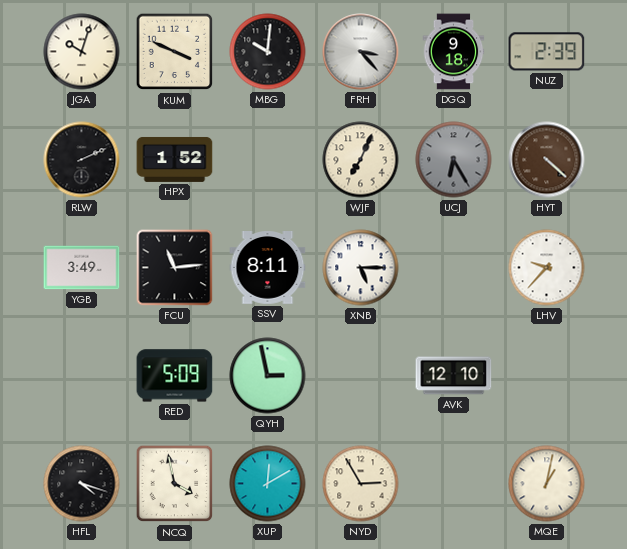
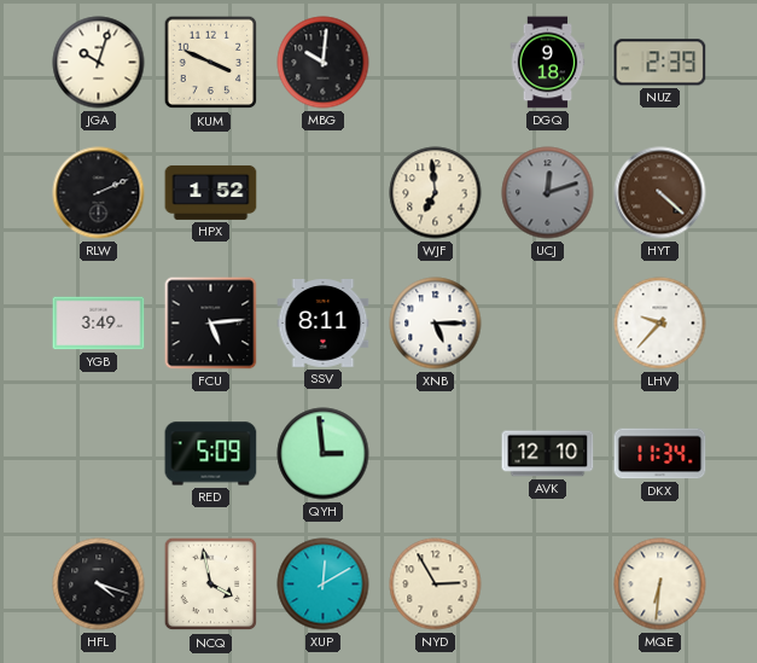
FRH: 3:23 -> none
WJF: 7:04 -> 6:59
UCJ: 6:25 -> 12:12
FCU: 11:14 -> 5:14
QYH: 2:58 -> 2:59
DKX: none -> 11:34
MQE: 1:02 -> 6:31
